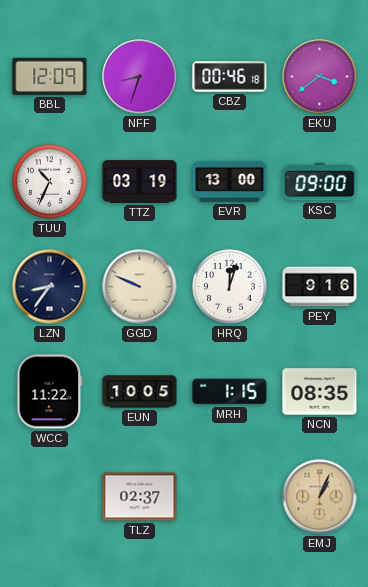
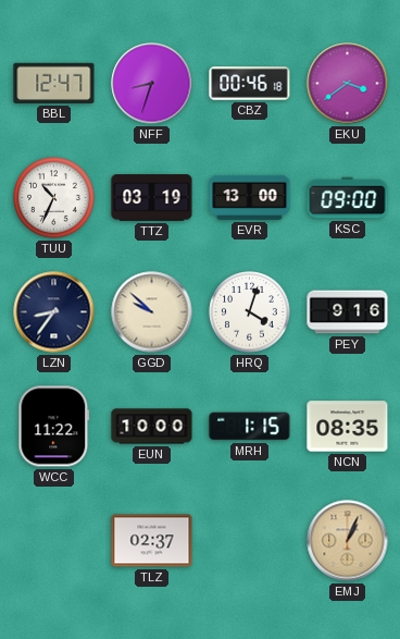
BBL: 12:09 -> 12:47
GGD: 9:49 -> 9:52
HRQ: 12:03 -> 4:03
EUN: 10:05 -> 10:00
